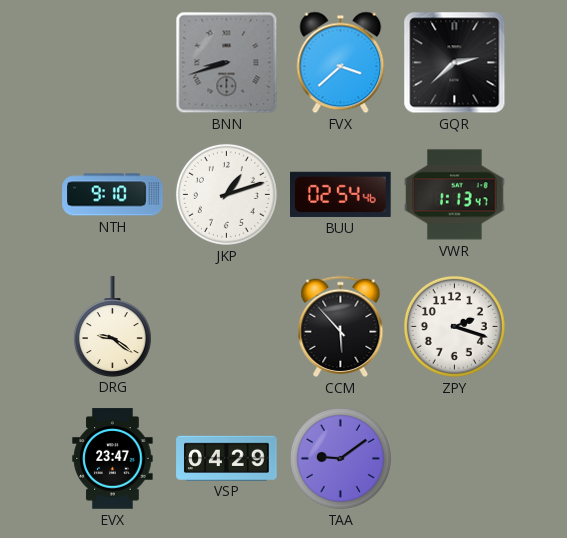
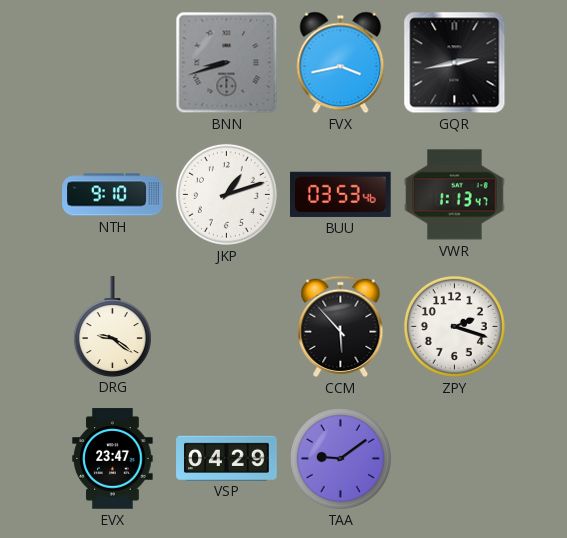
FVX: 3:38 -> 3:43
GQR: 2:38 -> 2:43
BUU: 02:54 -> 03:53
